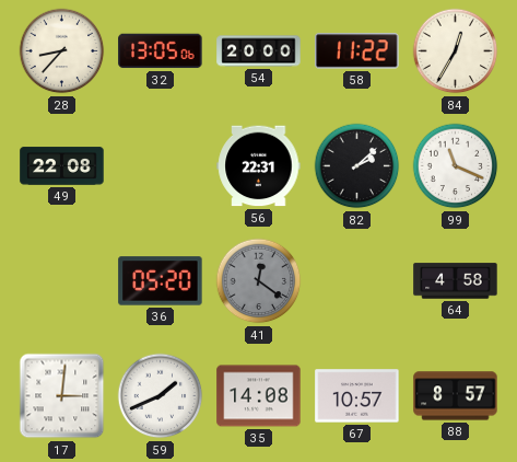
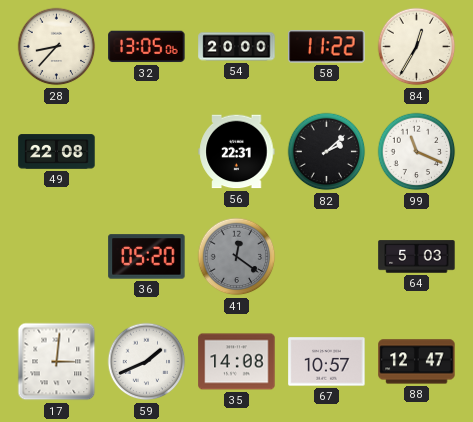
64: 4:58 -> 5:03
88: 8:57 -> 12:47
